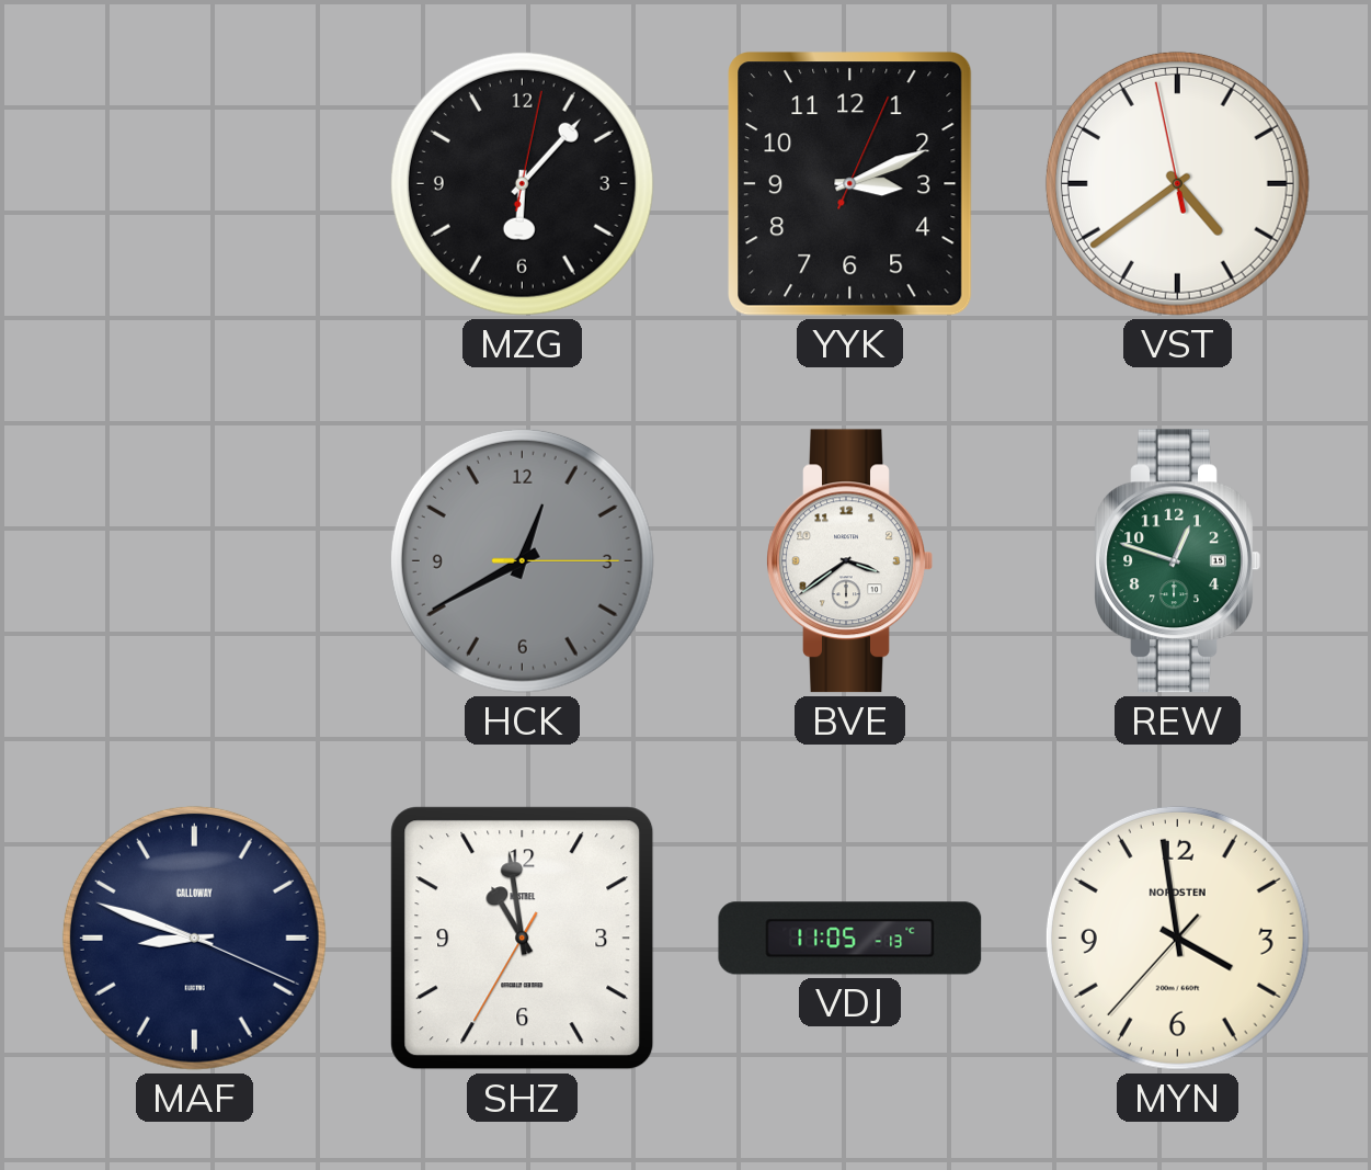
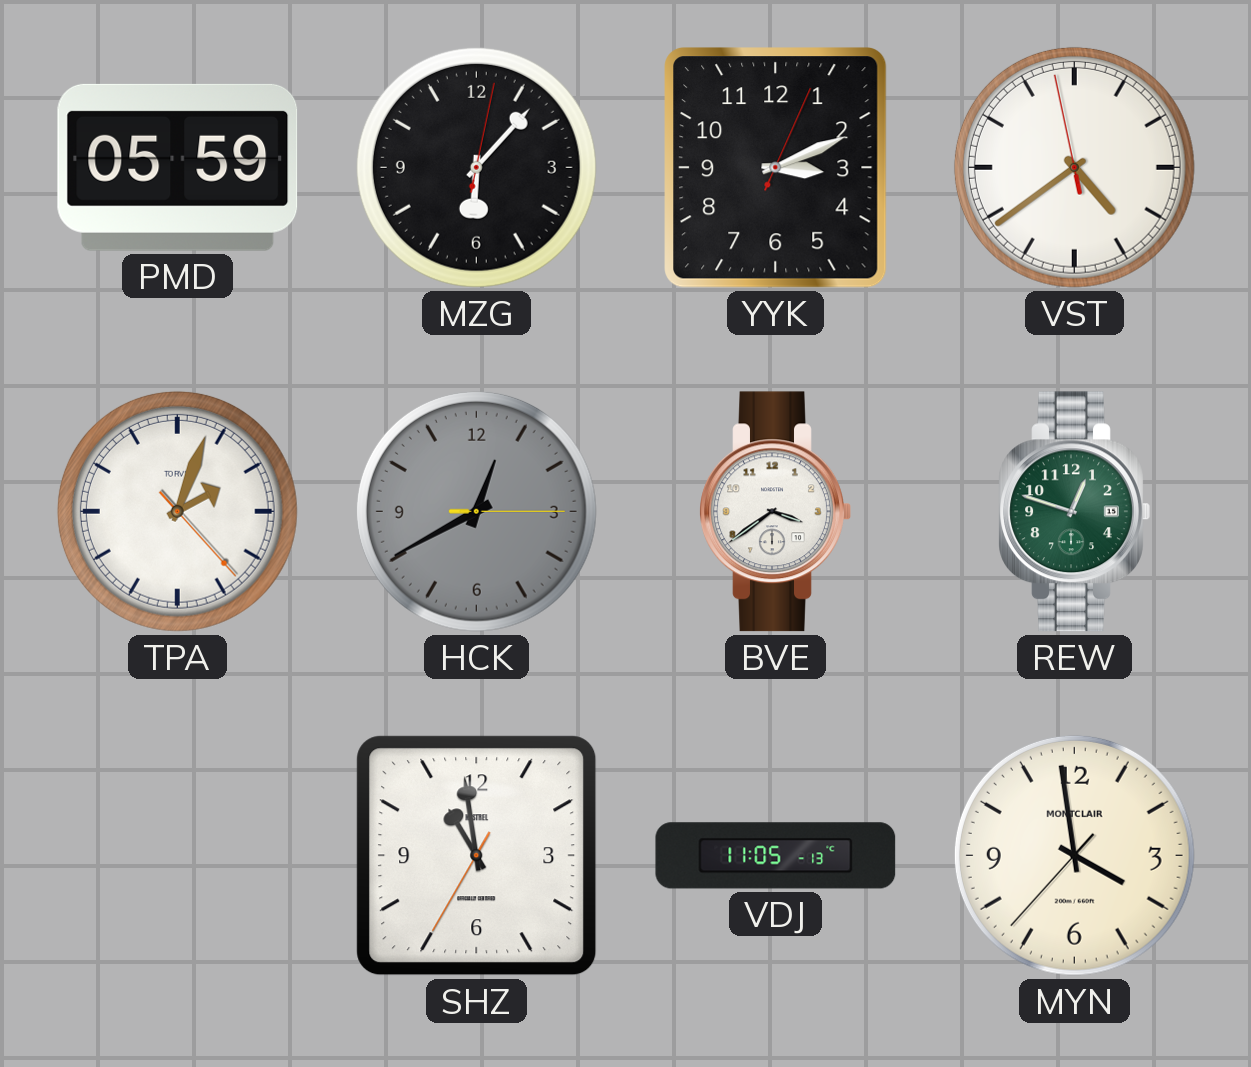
PMD: none -> 05:59
TPA: none -> 2:03
MAF: 8:48 -> none
MYN brand: NORDSTEN -> MONTCLAIR
